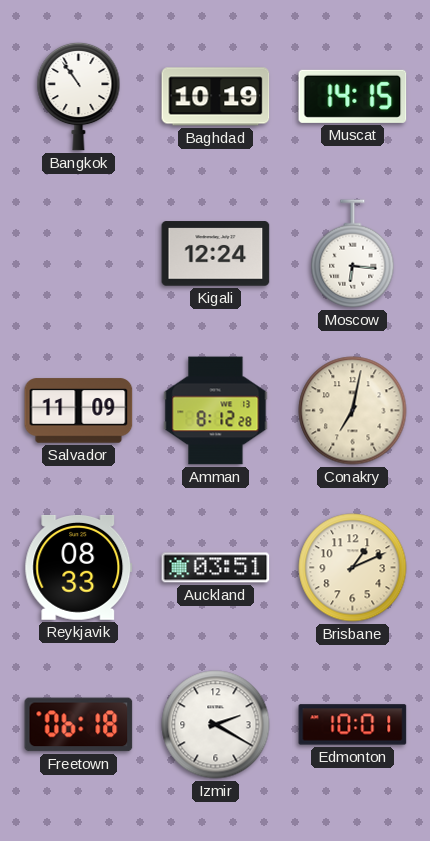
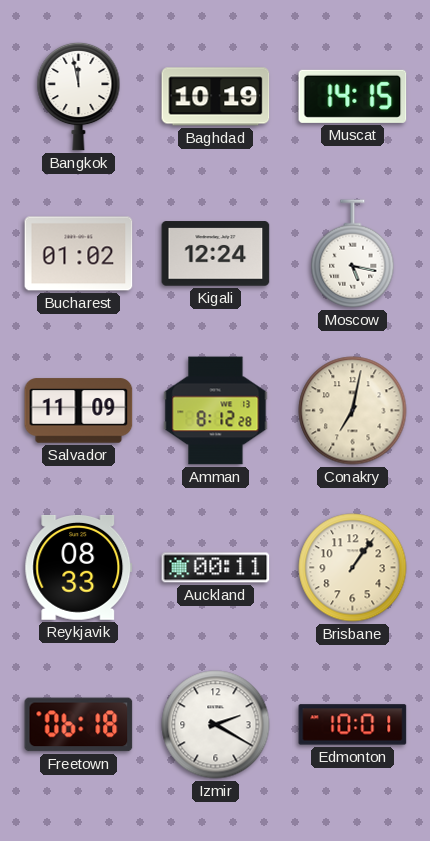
Bangkok: 10:54 -> 11:58
Bucharest: none -> 01:02
Moscow: 6:16 -> 5:17
Auckland: 03:51 -> 00:11
Brisbane: 1:11 -> 1:06
